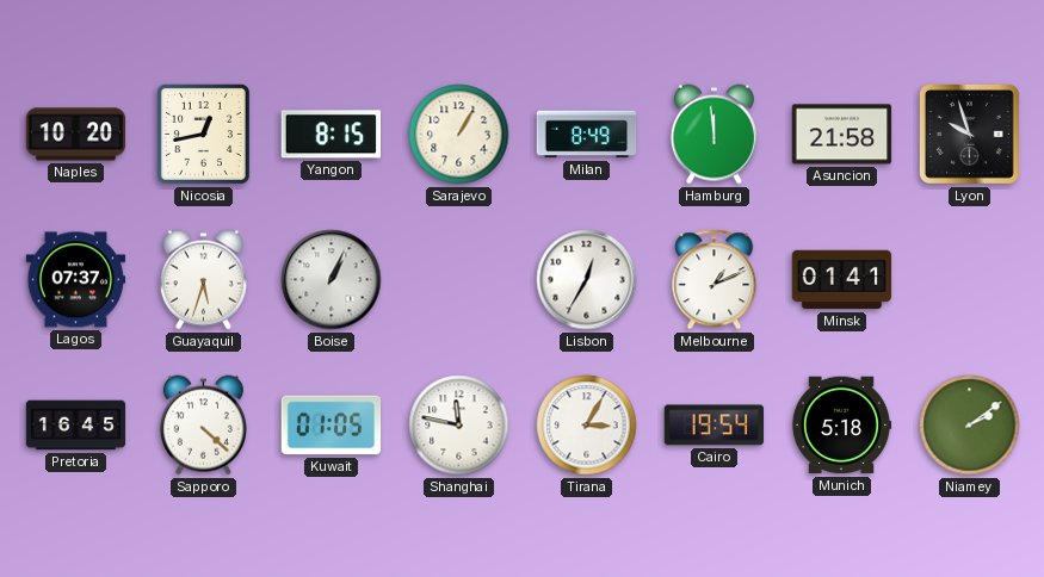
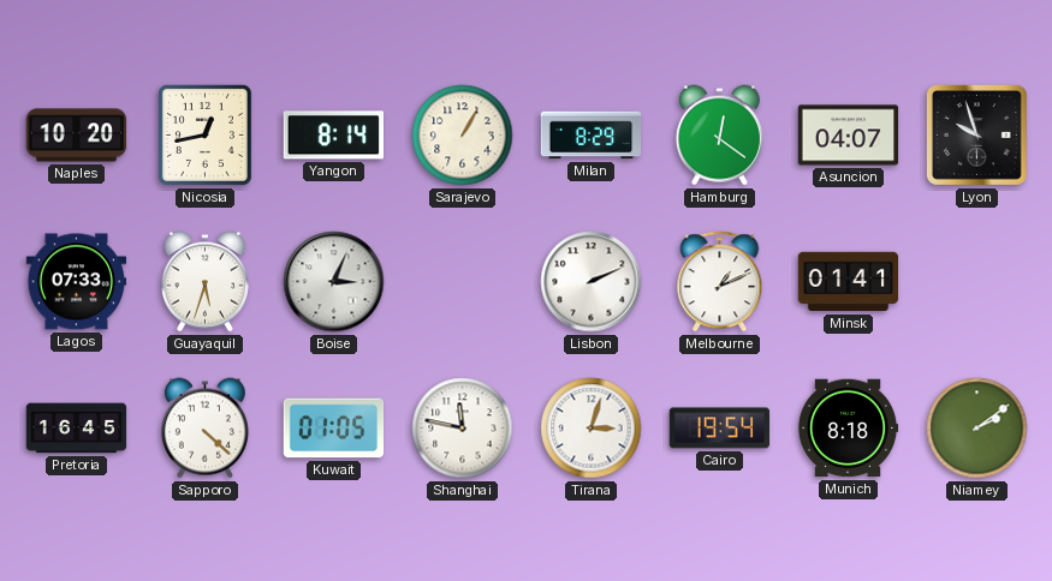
Yangon: 8:15 -> 8:14
Milan: 8:49 -> 8:29
Hamburg: 11:59 -> 12:21
Asuncion: 21:58 -> 04:07
Lagos: 07:37 -> 07:33
Boise: 1:04 -> 3:04
Lisbon: 12:35 -> 2:11
Tirana: 3:05 -> 3:03
Munich: 5:18 -> 8:18
